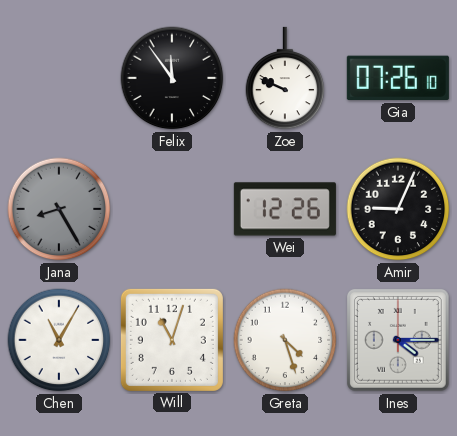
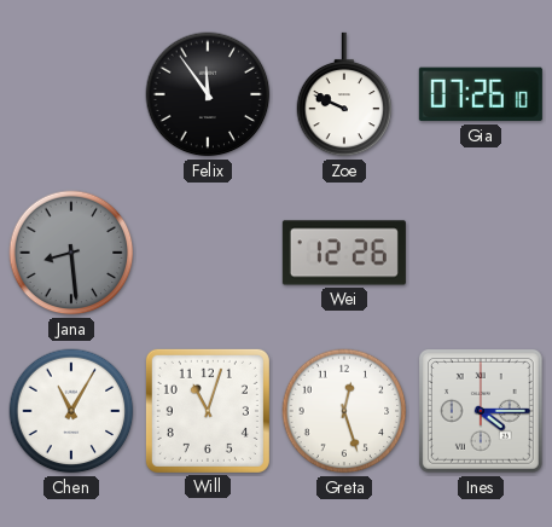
Jana: 8:25 -> 8:29
Amir: 9:04 -> none
Greta: 4:27 -> 12:27
